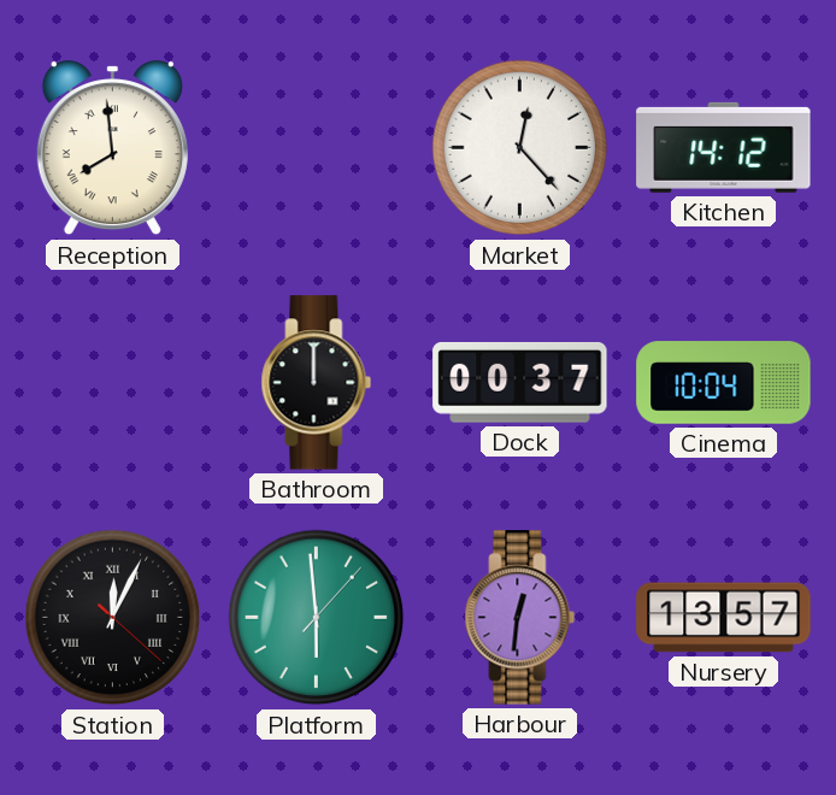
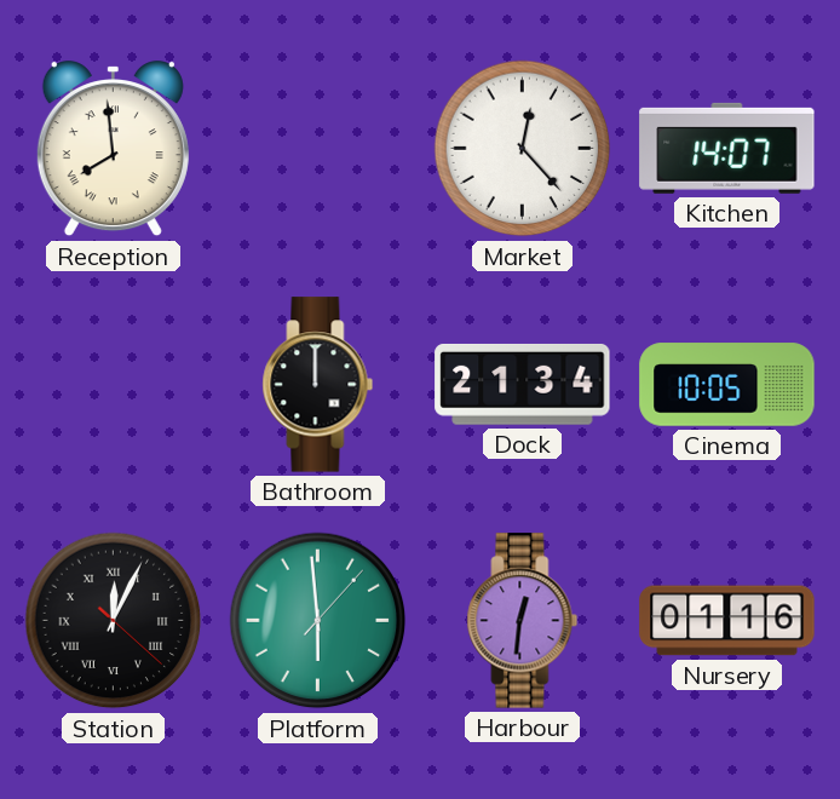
Kitchen: 14:12 -> 14:07
Dock: 00:37 -> 21:34
Cinema: 10:04 -> 10:05
Nursery: 13:57 -> 01:16
